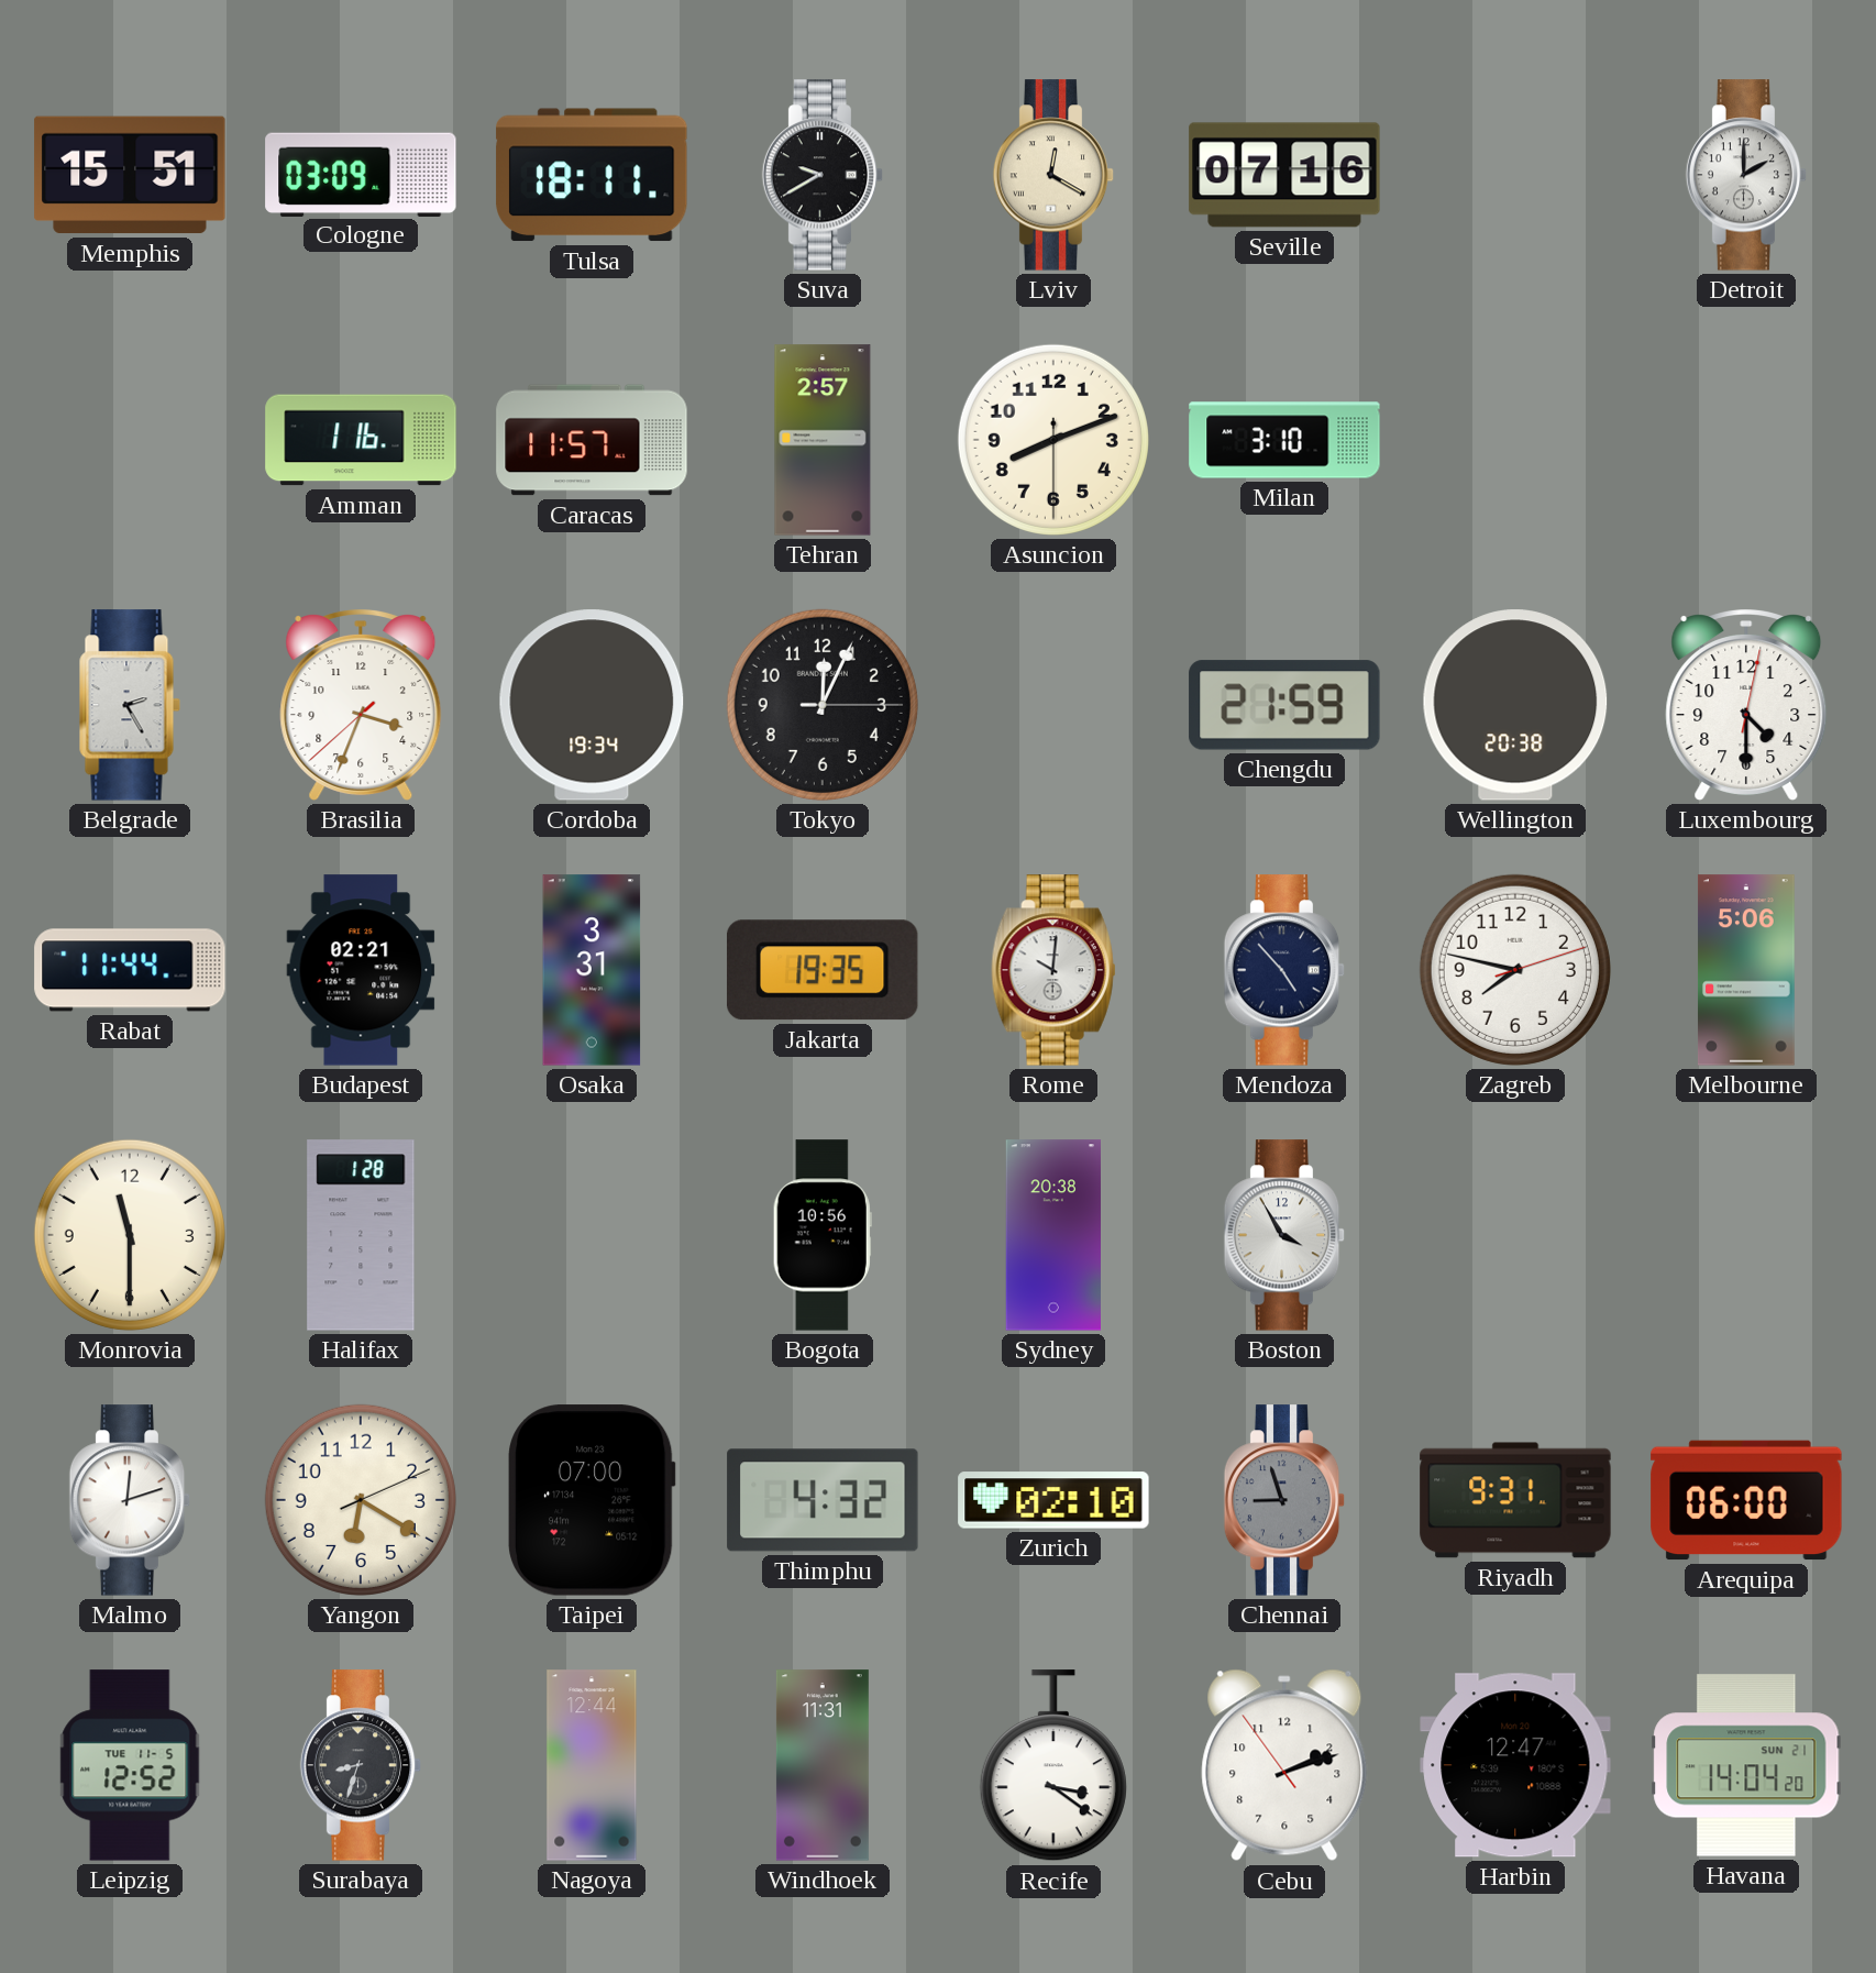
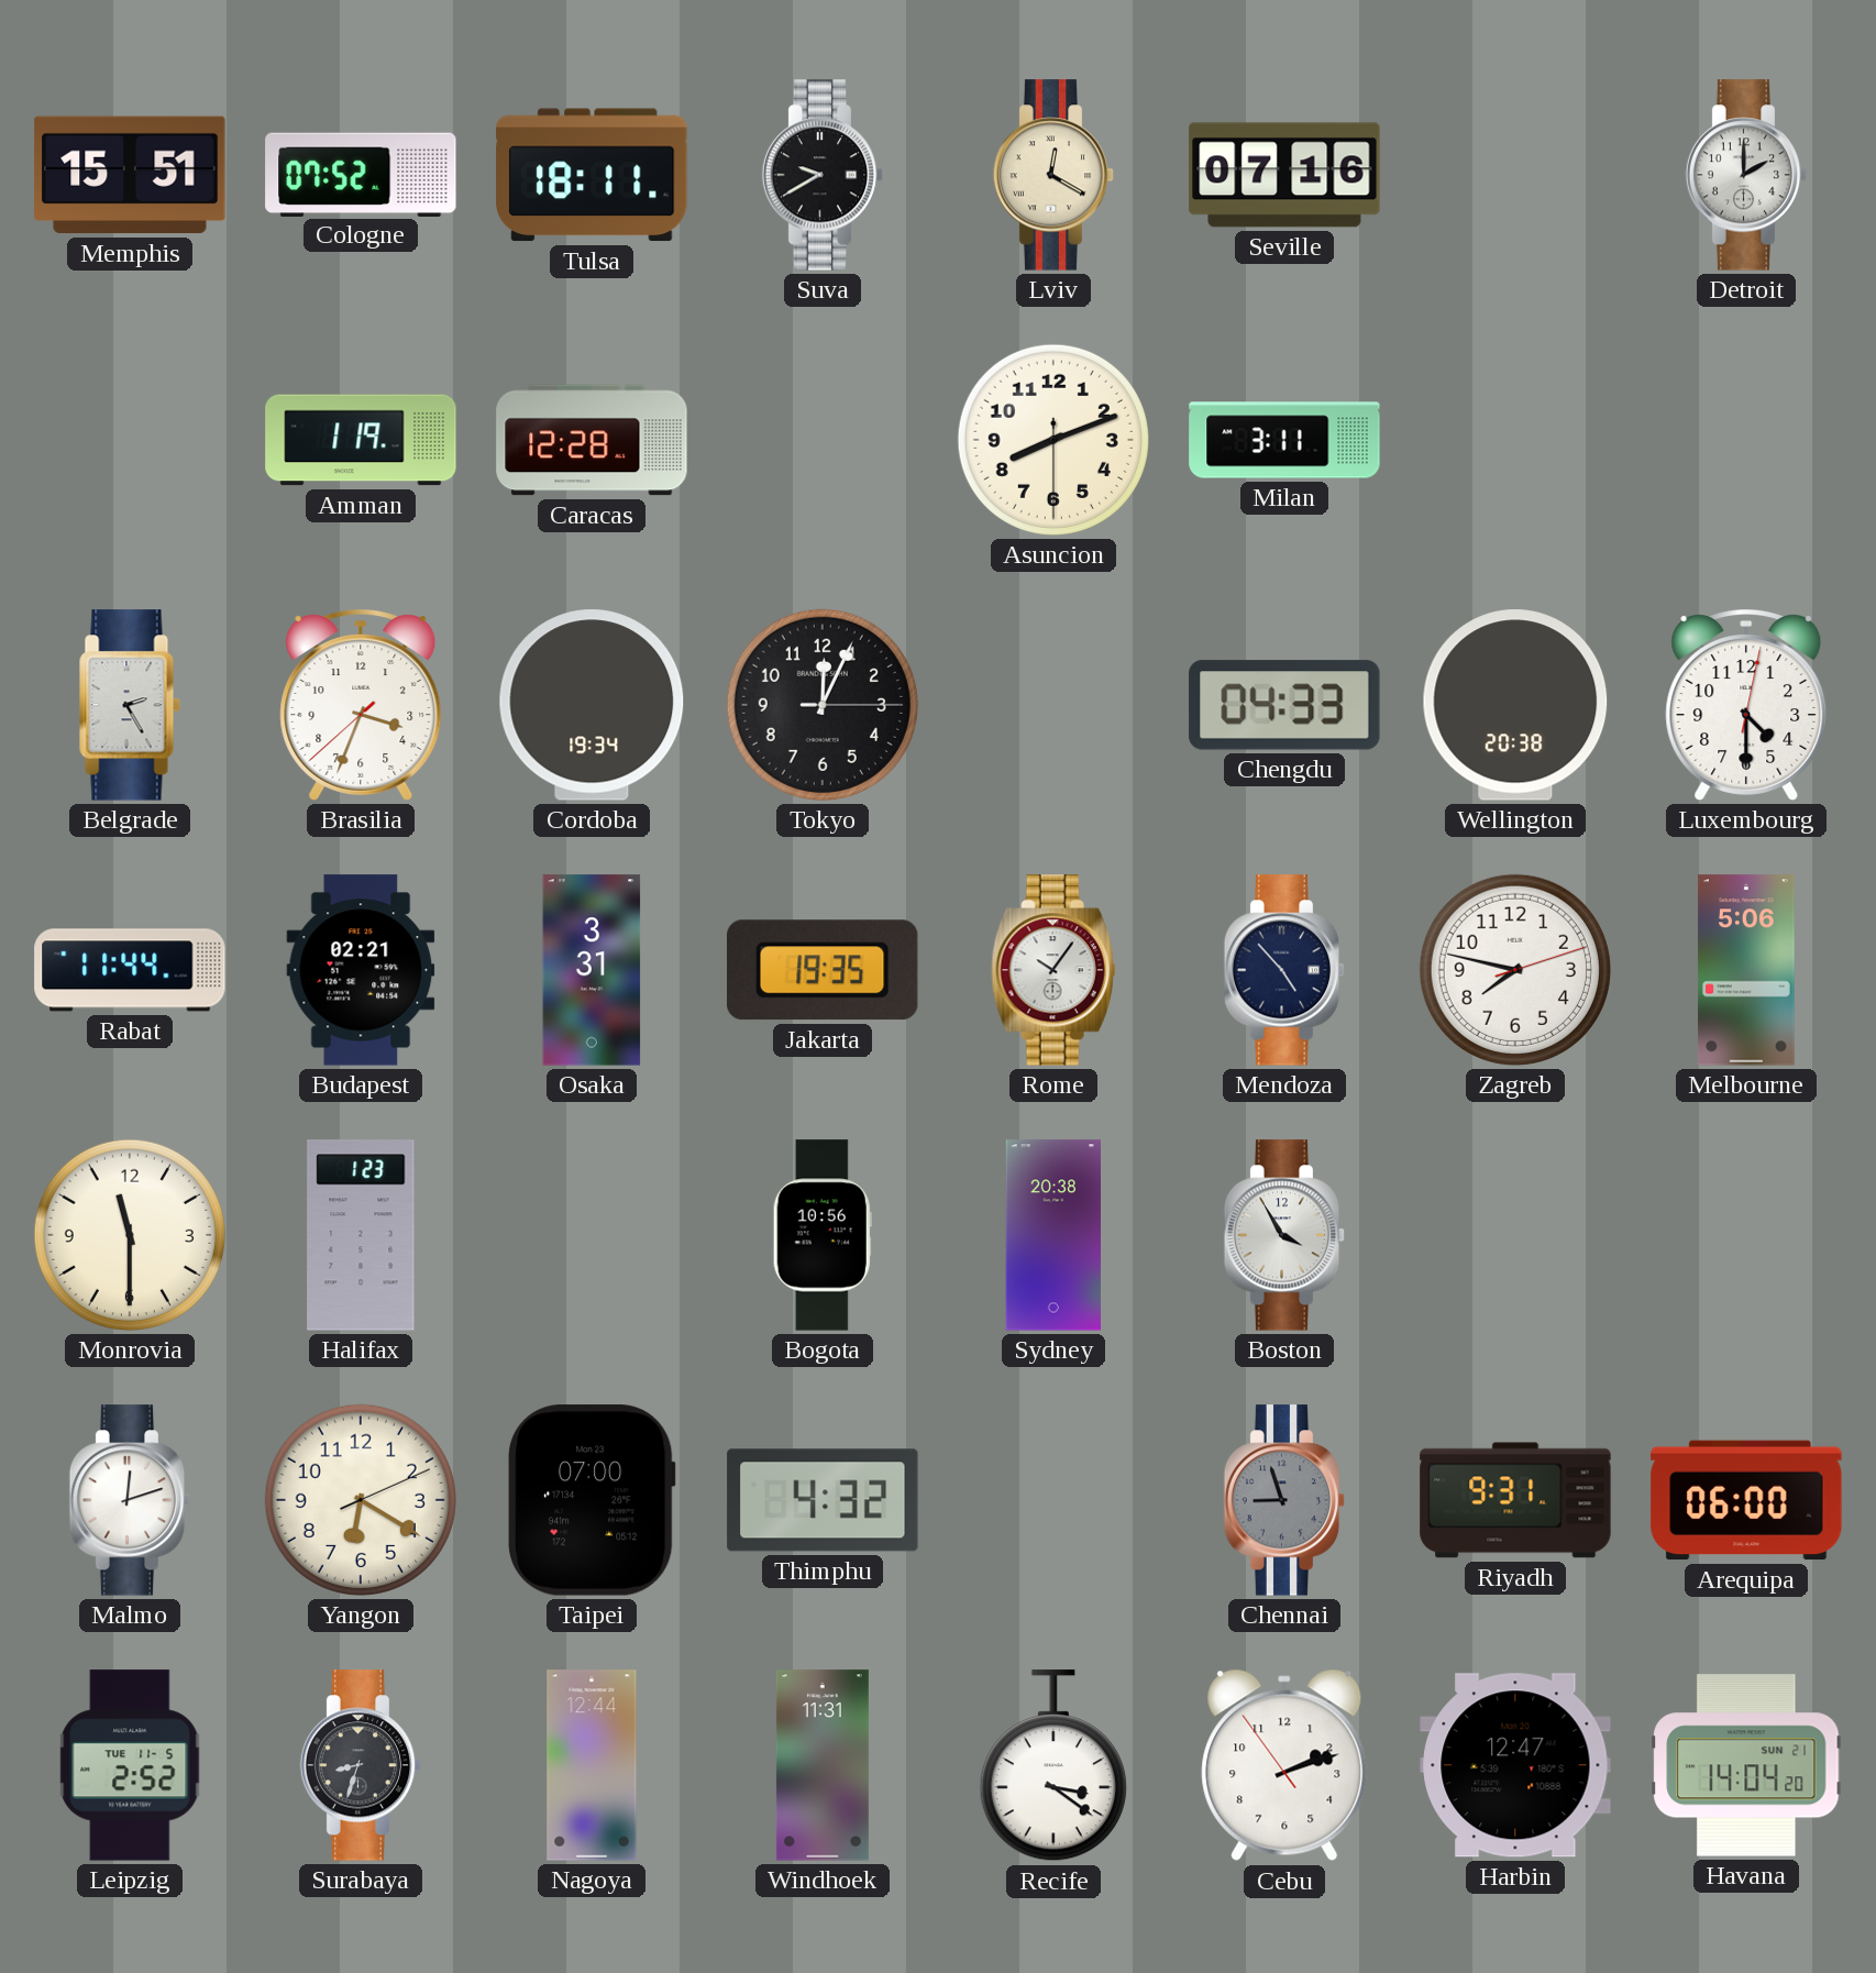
Cologne: 03:09 -> 07:52
Amman: 1:16 -> 1:19
Caracas: 11:57 -> 12:28
Tehran: 2:57 -> none
Milan: 3:10 -> 3:11
Chengdu: 21:59 -> 04:33
Rome: 10:01 -> 10:06
Halifax: 1:28 -> 1:23
Zurich: 02:10 -> none
Leipzig: 12:52 -> 2:52
